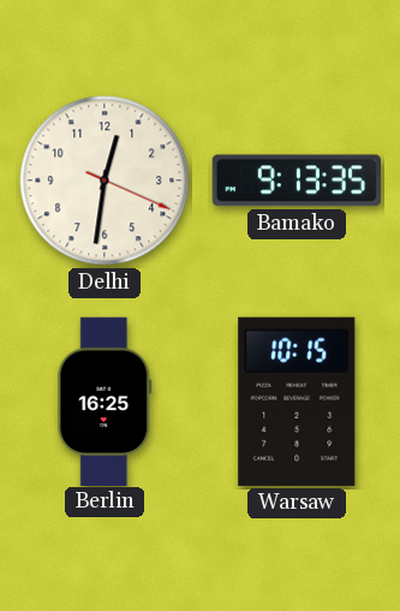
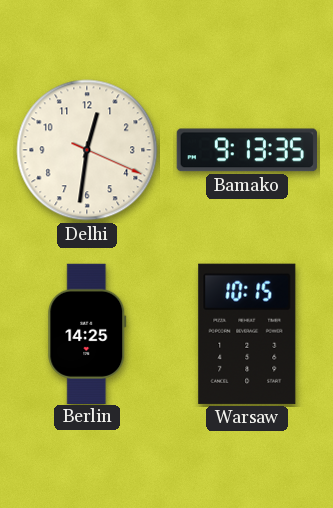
Berlin: 16:25 -> 14:25
